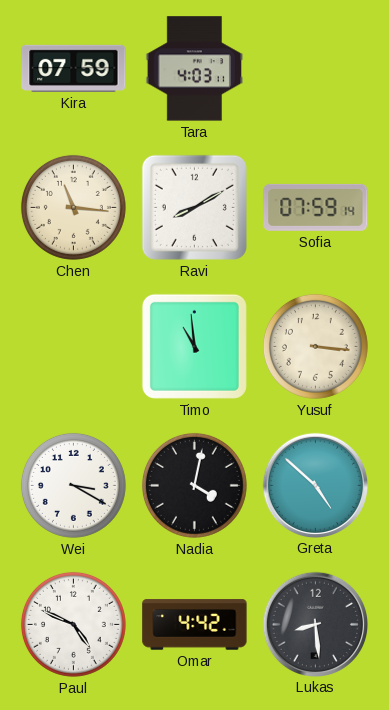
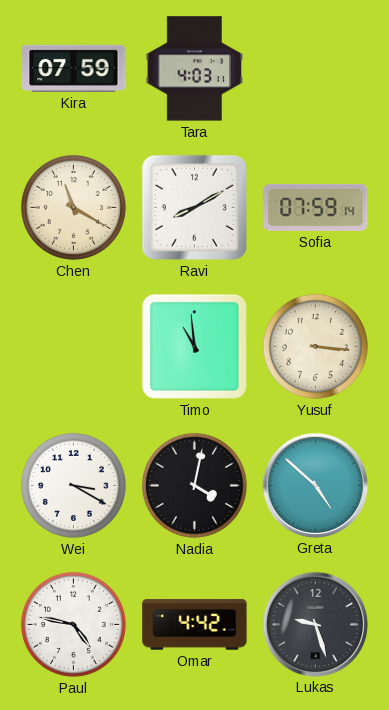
Chen: 11:16 -> 11:20
Paul: 4:49 -> 4:47
Lukas: 8:29 -> 9:27
